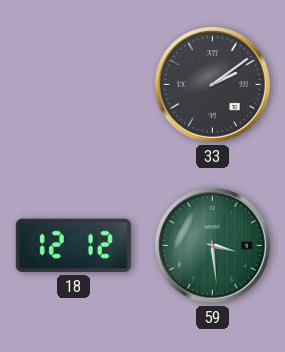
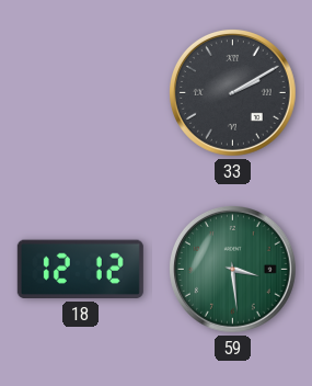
33: 2:09 -> 2:10
